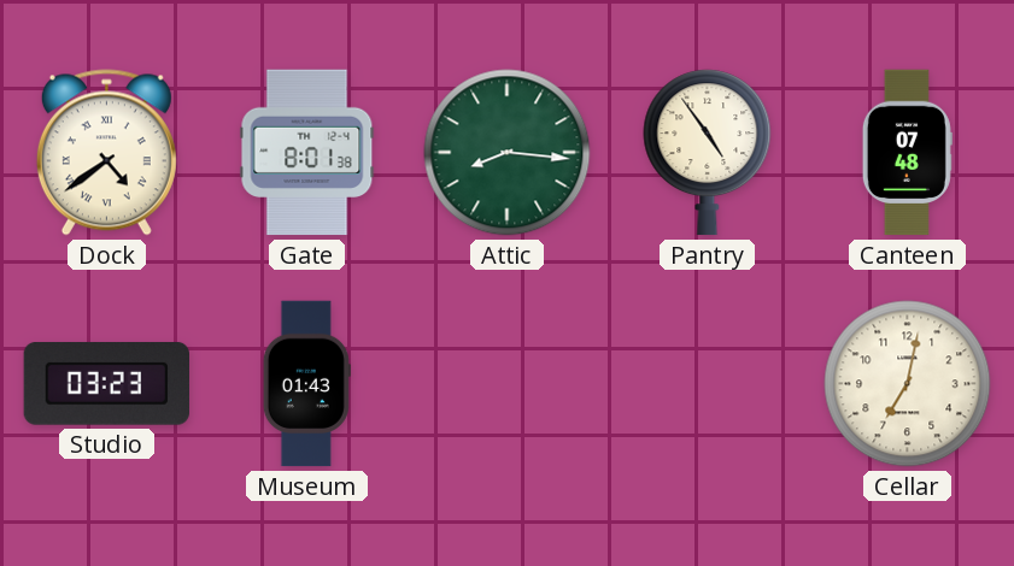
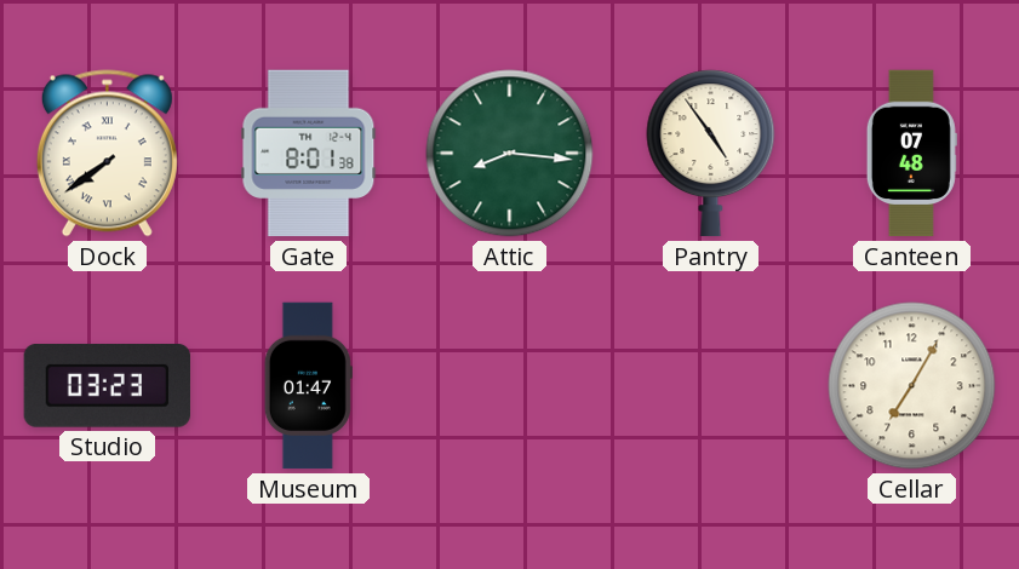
Dock: 4:39 -> 7:39
Museum: 01:43 -> 01:47
Cellar: 7:02 -> 7:05
